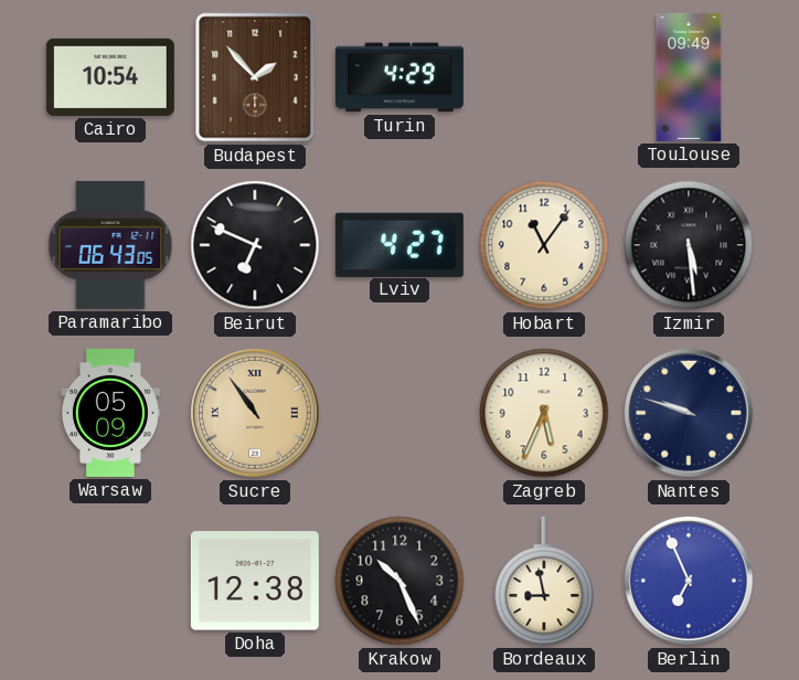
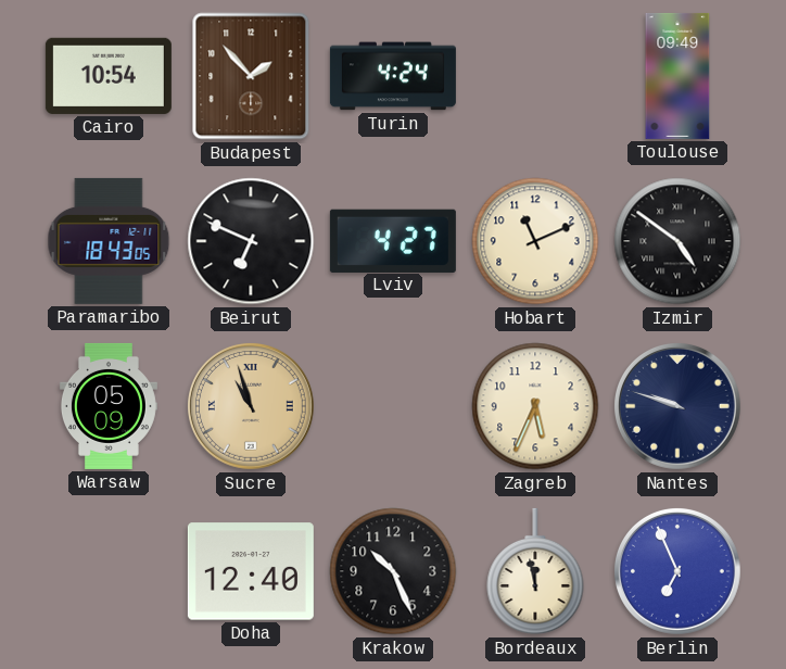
Turin: 4:29 -> 4:24
Paramaribo: 06:43 -> 18:43
Hobart: 11:06 -> 11:11
Izmir: 5:29 -> 4:51
Sucre: 10:54 -> 10:57
Doha: 12:38 -> 12:40
Bordeaux: 8:58 -> 11:58
